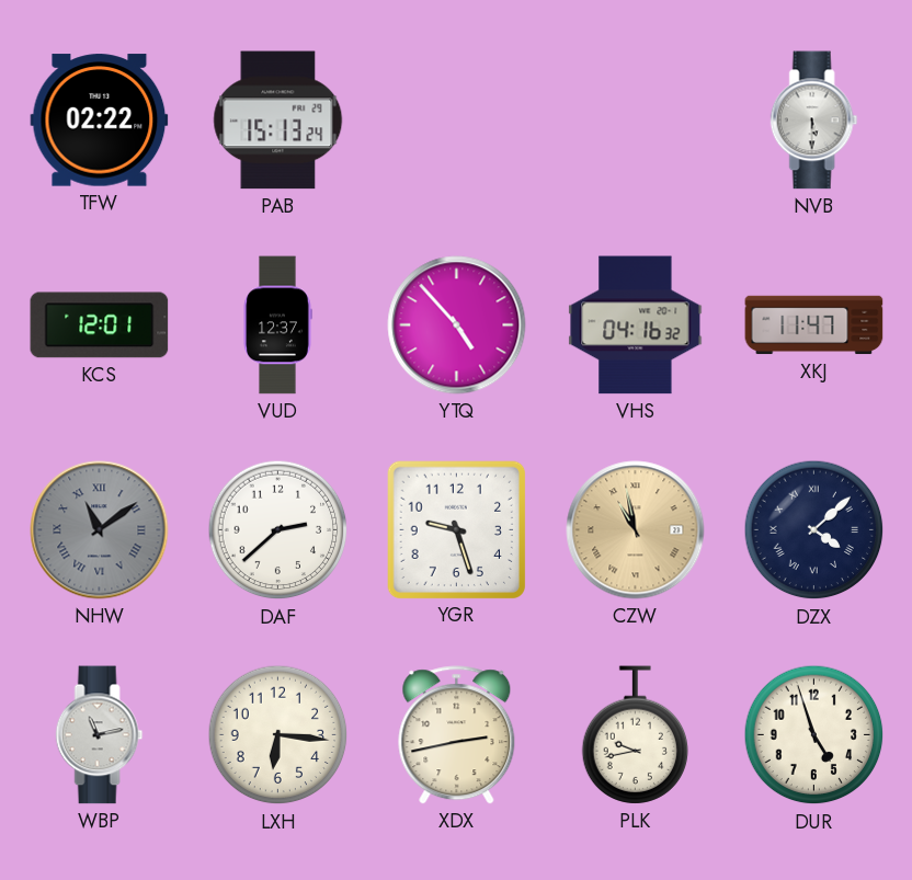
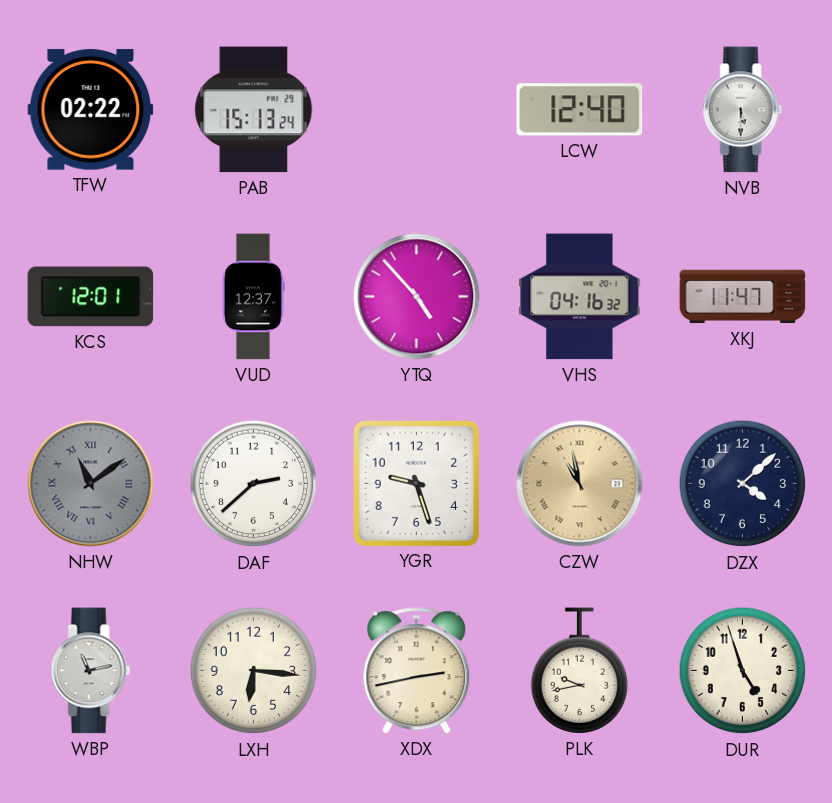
LCW: none -> 12:40
DZX numerals: Roman -> Arabic
